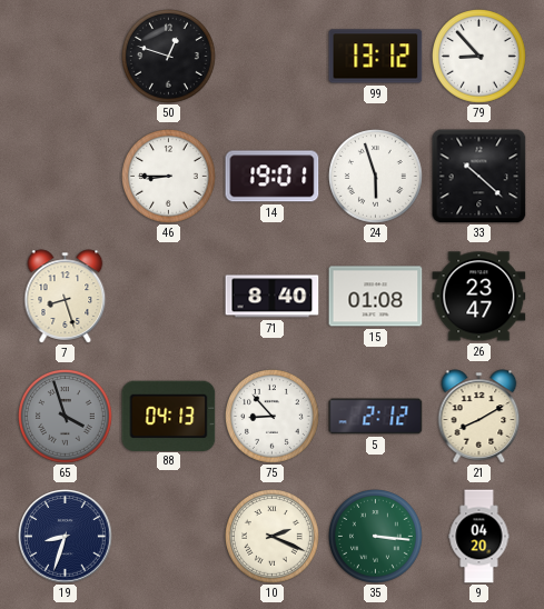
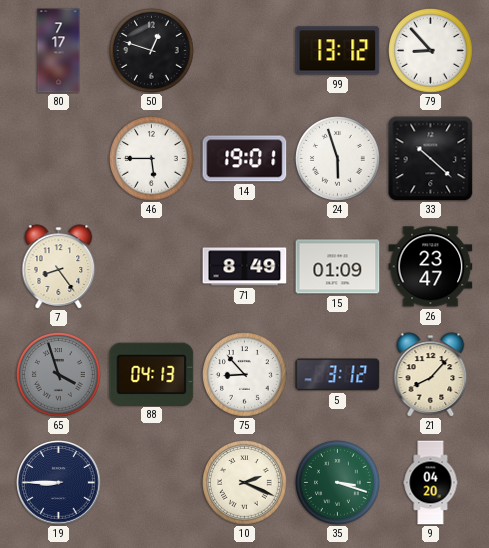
80: none -> 7:17
46: 8:45 -> 5:45
7: 8:27 -> 8:24
71: 8:40 -> 8:49
15: 01:08 -> 01:09
5: 2:12 -> 3:12
21: 8:10 -> 8:07
19: 8:33 -> 8:45
35: 3:16 -> 3:18
